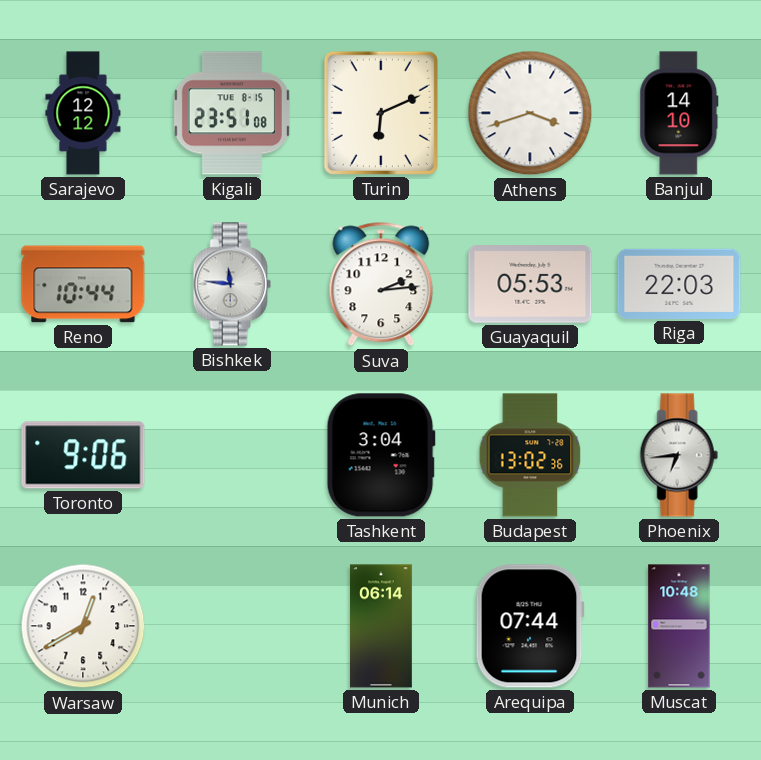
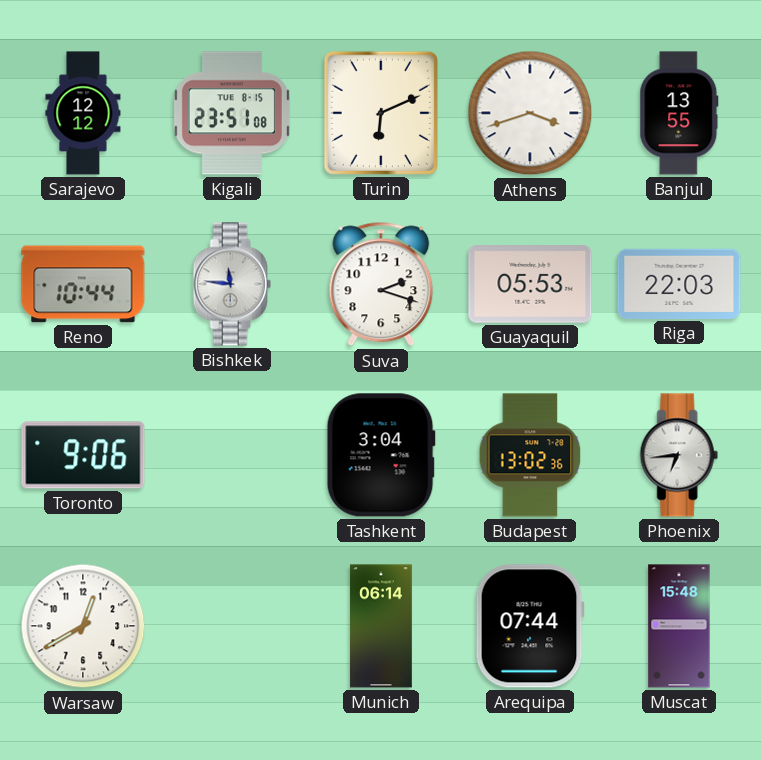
Banjul: 14:10 -> 13:55
Suva: 2:14 -> 2:18
Muscat: 10:48 -> 15:48
